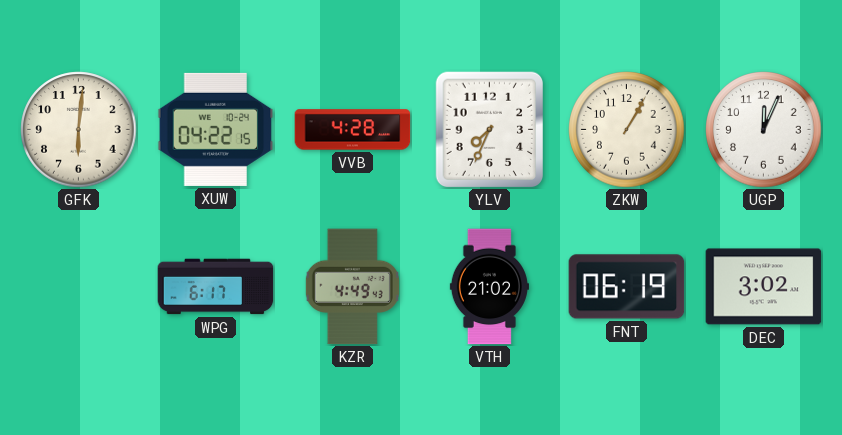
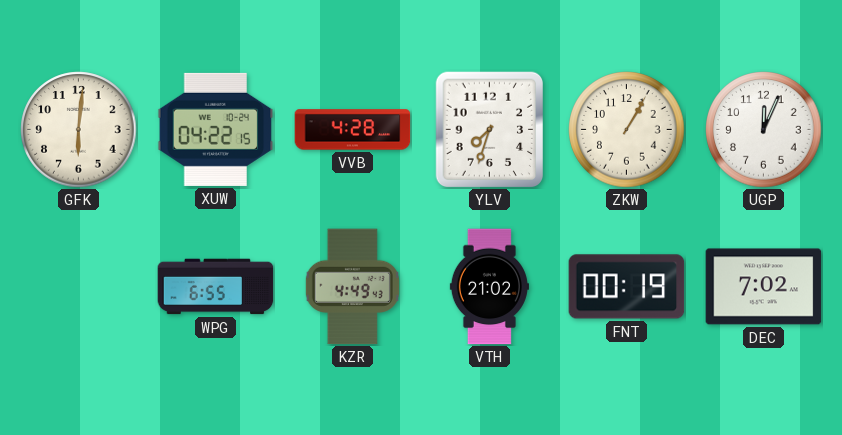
YLV: 7:34 -> 7:33
WPG: 6:17 -> 6:55
FNT: 06:19 -> 00:19
DEC: 3:02 -> 7:02
